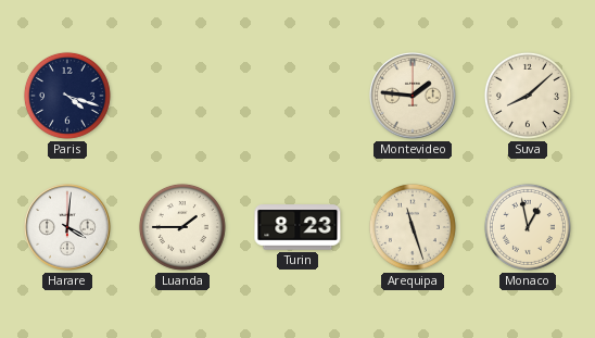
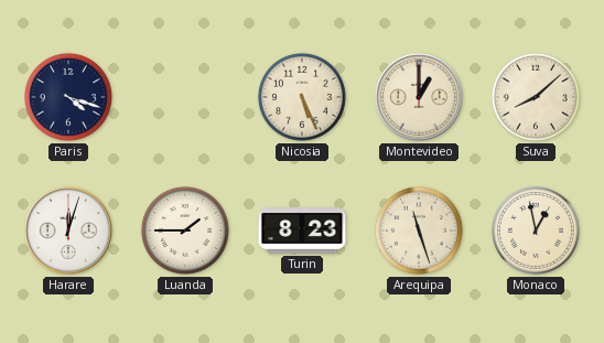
Nicosia: none -> 5:26
Montevideo: 1:46 -> 1:00
Harare: 4:01 -> 12:03
